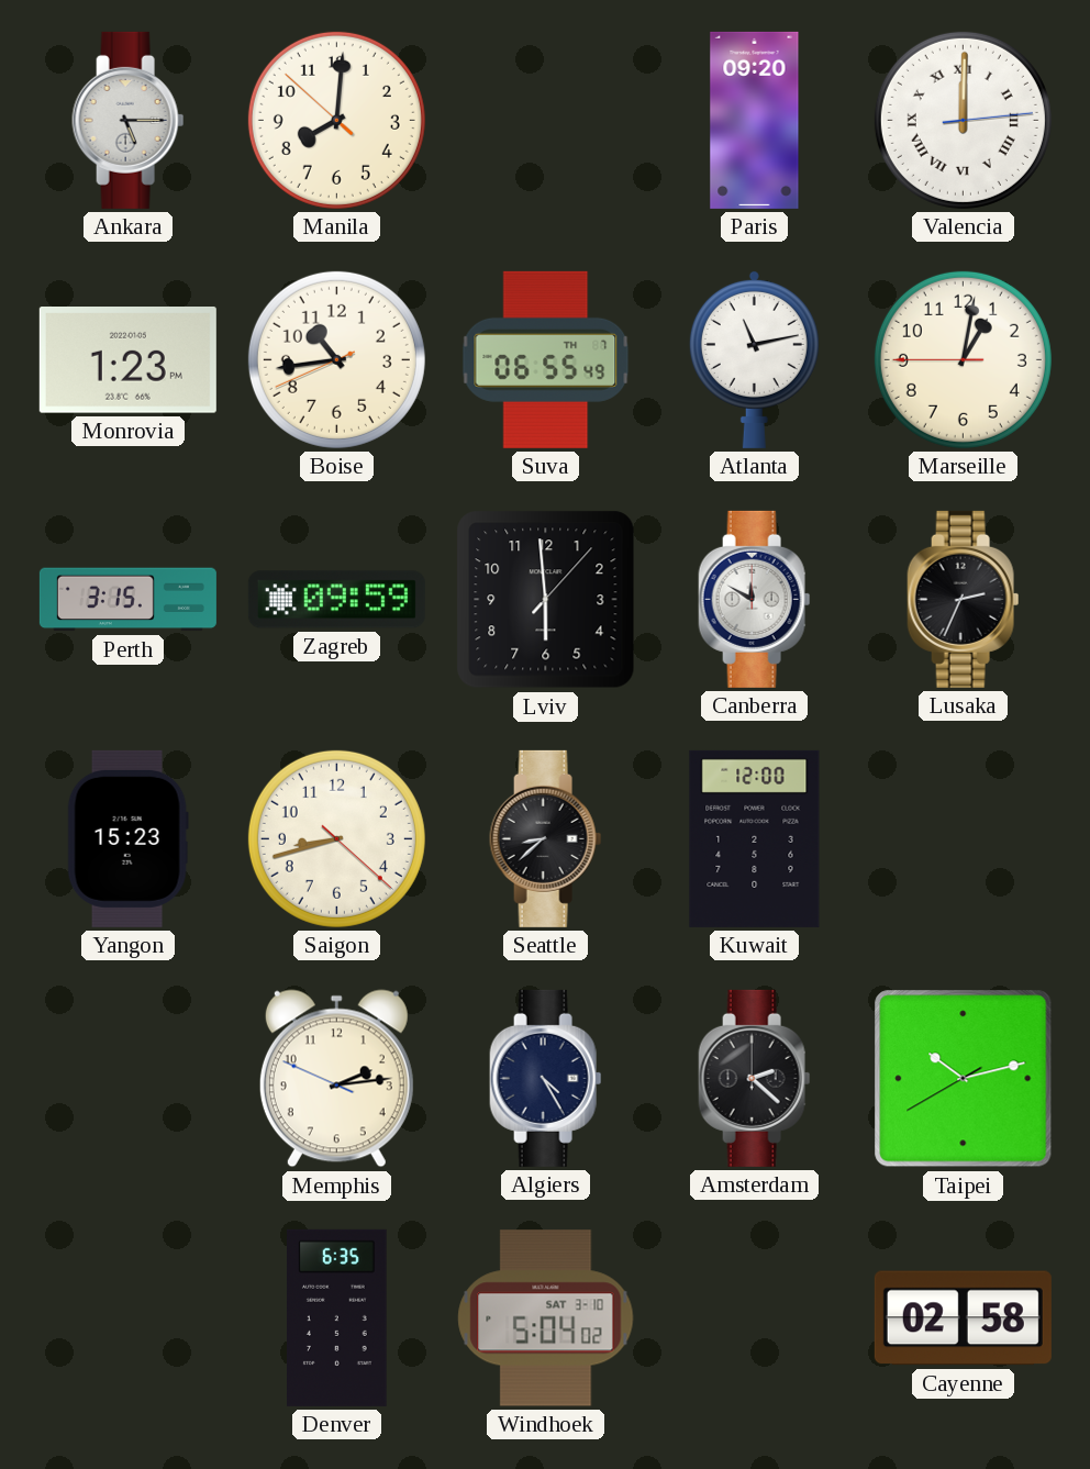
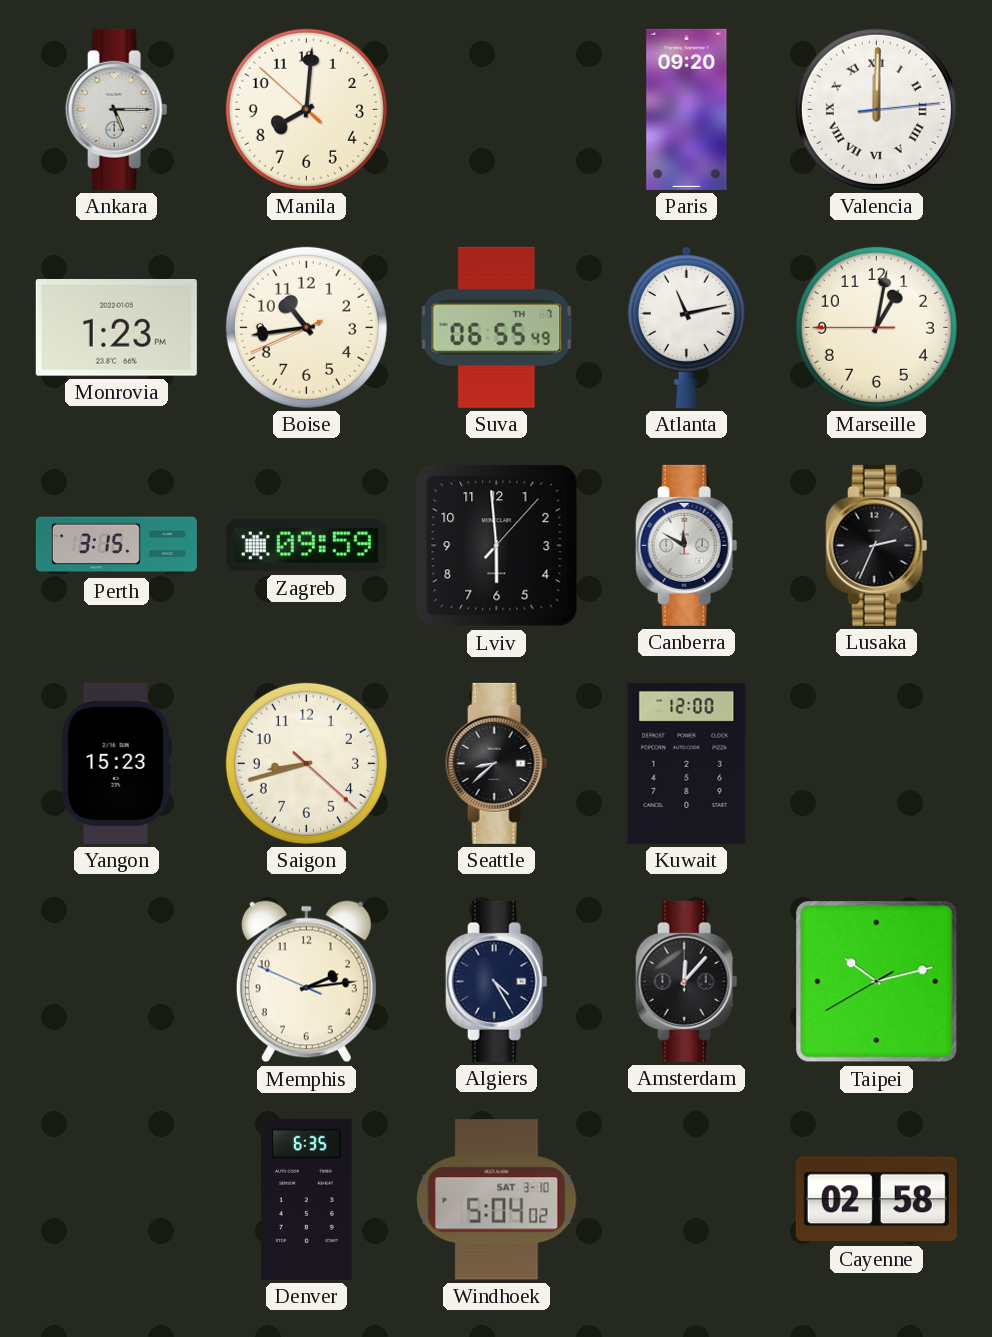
Amsterdam: 2:22 -> 12:07
